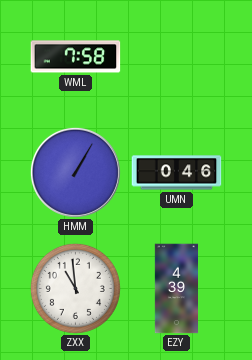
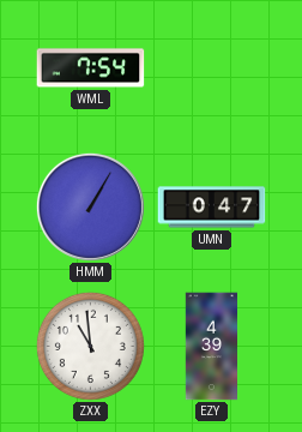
WML: 7:58 -> 7:54
UMN: 0:46 -> 0:47
